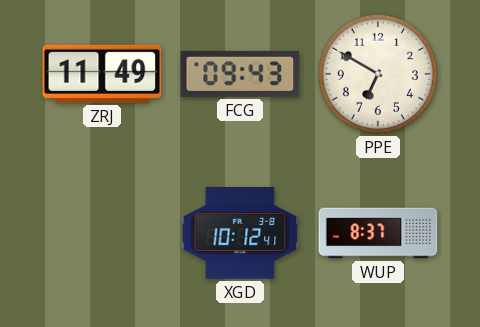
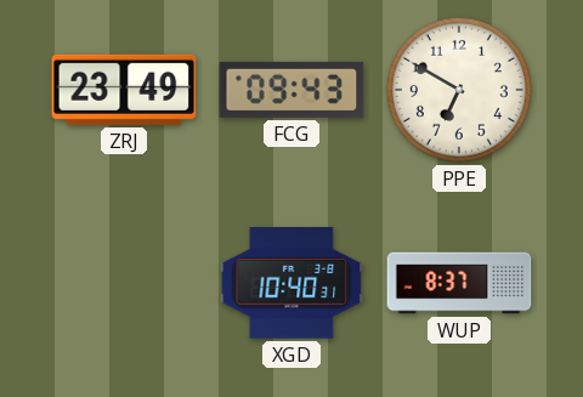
ZRJ: 11:49 -> 23:49
XGD: 10:12 -> 10:40
